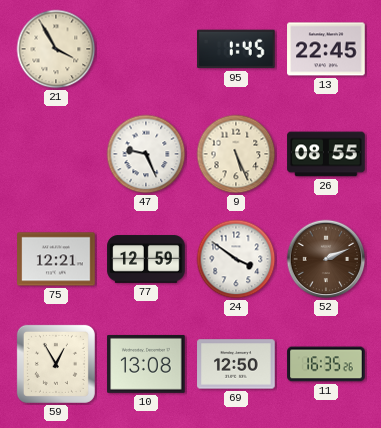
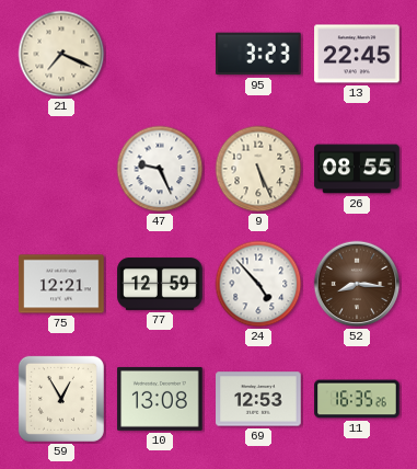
21: 3:55 -> 7:19
95: 1:45 -> 3:23
24: 3:51 -> 4:53
52: 2:11 -> 8:16
69: 12:50 -> 12:53
